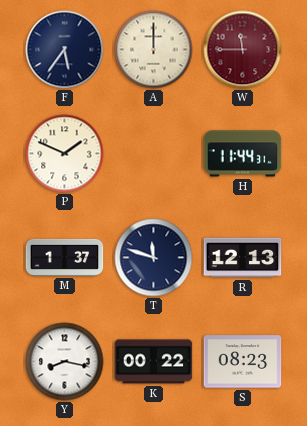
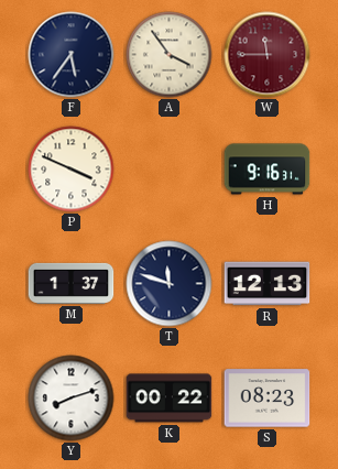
A: 12:00 -> 3:54
P: 1:49 -> 3:49
H: 11:44 -> 9:16
Y: 8:17 -> 8:12
